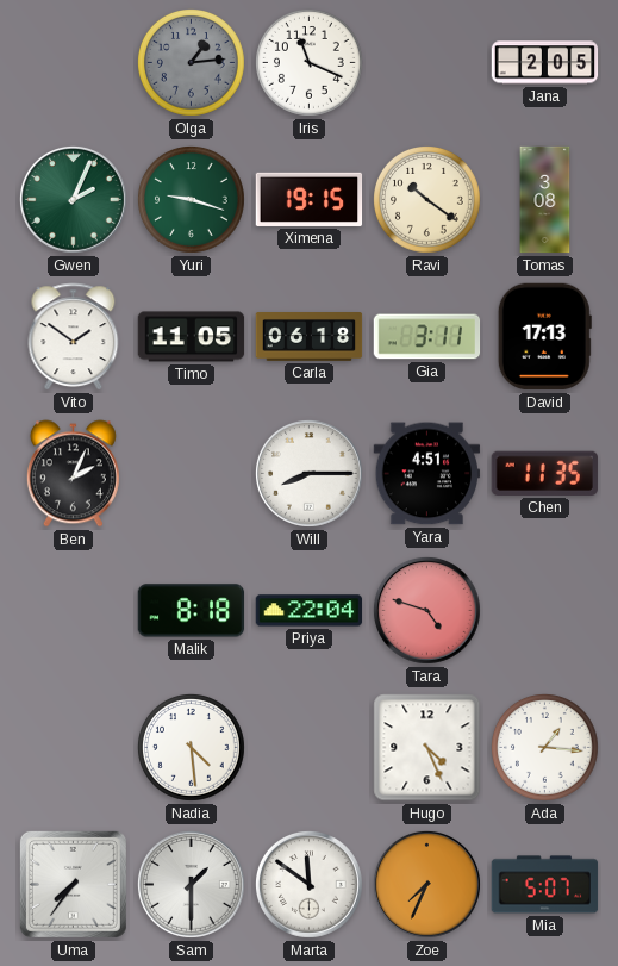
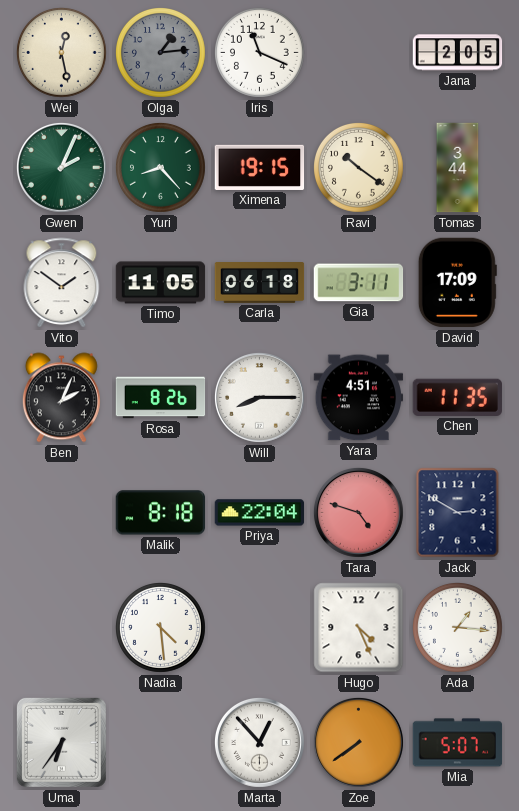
Wei: none -> 12:28
Yuri: 9:18 -> 8:23
Tomas: 3:08 -> 3:44
David: 17:13 -> 17:09
Rosa: none -> 8:26
Jack: none -> 2:50
Uma: 7:36 -> 6:36
Sam: 1:30 -> none
Marta: 11:51 -> 12:53
Zoe: 7:34 -> 7:39
